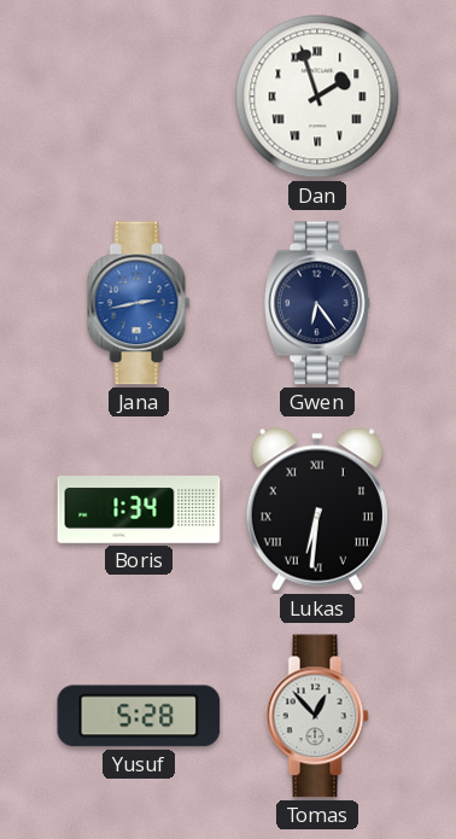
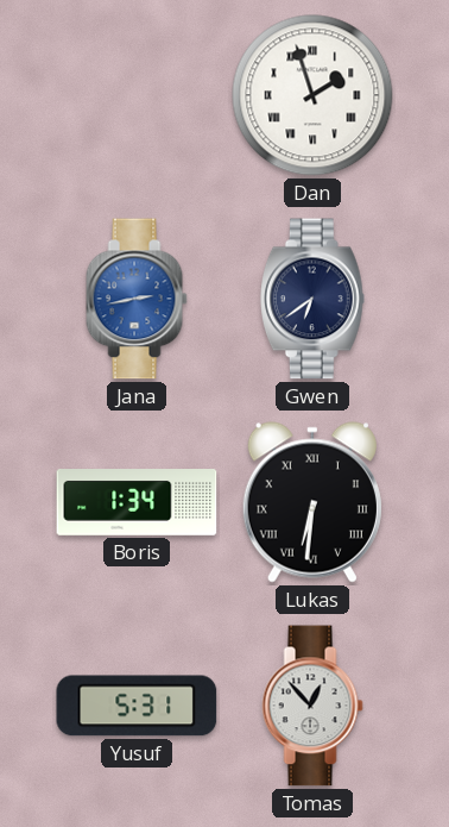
Gwen: 6:24 -> 6:39
Yusuf: 5:28 -> 5:31
